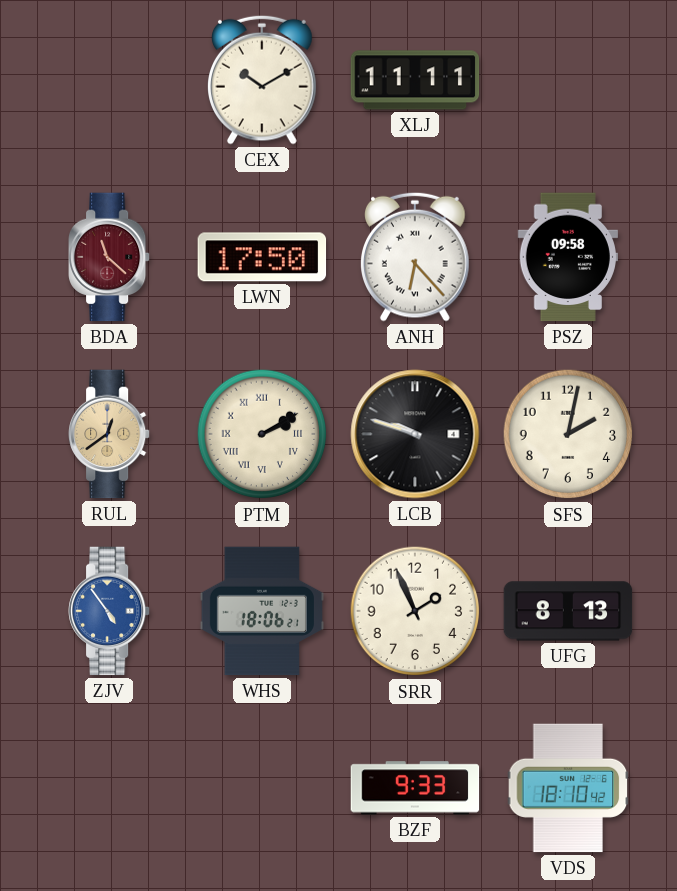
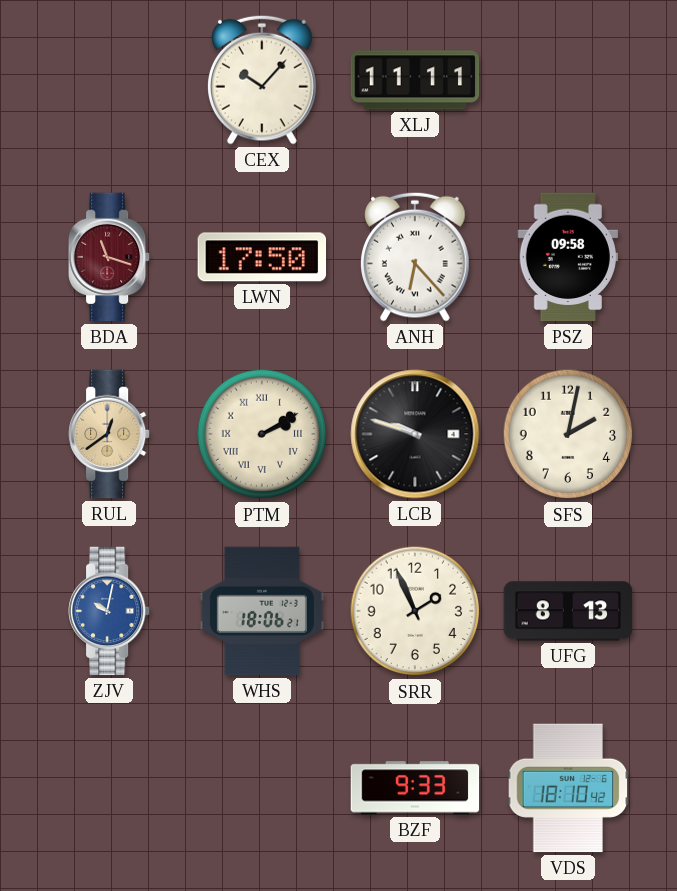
CEX: 10:10 -> 10:07
BDA: 11:22 -> 11:18
ZJV: 4:54 -> 10:02
